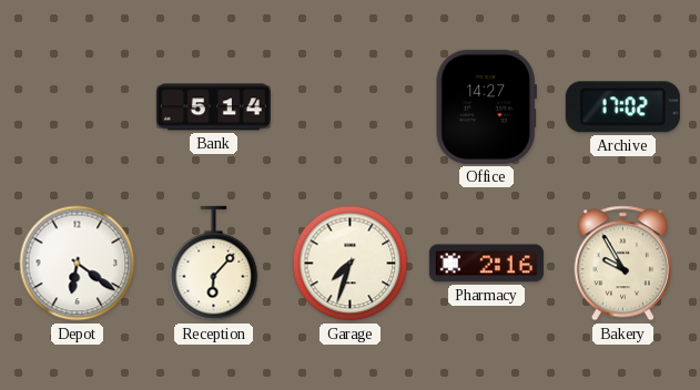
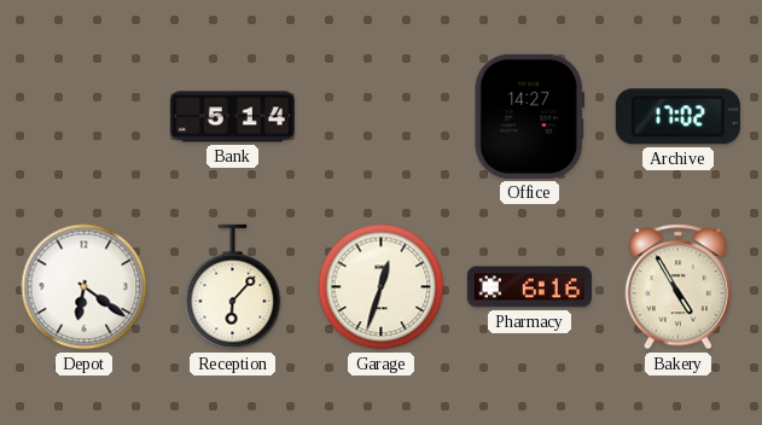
Garage: 7:33 -> 12:33
Pharmacy: 2:16 -> 6:16
Bakery: 9:55 -> 4:55
